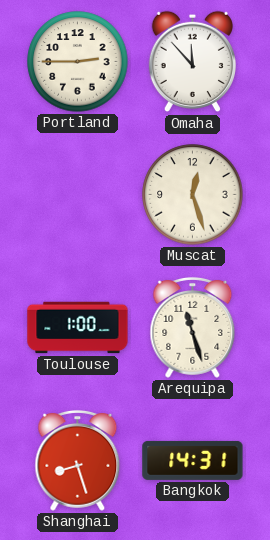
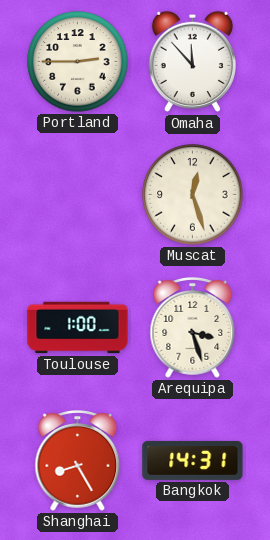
Arequipa: 11:27 -> 3:27
Shanghai: 8:27 -> 8:25
